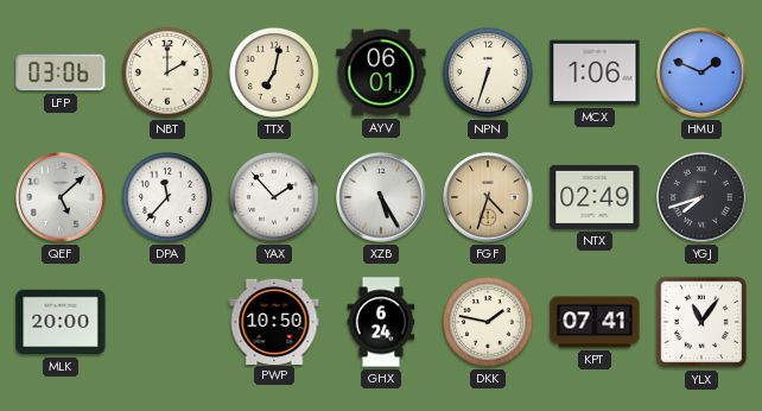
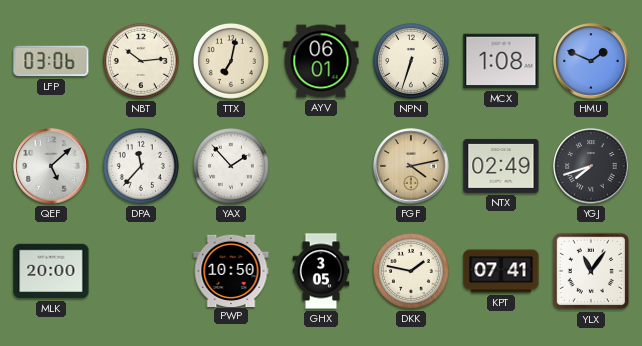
NBT: 2:00 -> 10:14
MCX: 1:06 -> 1:08
XZB: 5:25 -> none
FGF: 4:33 -> 4:13
GHX: 6:24 -> 3:05
